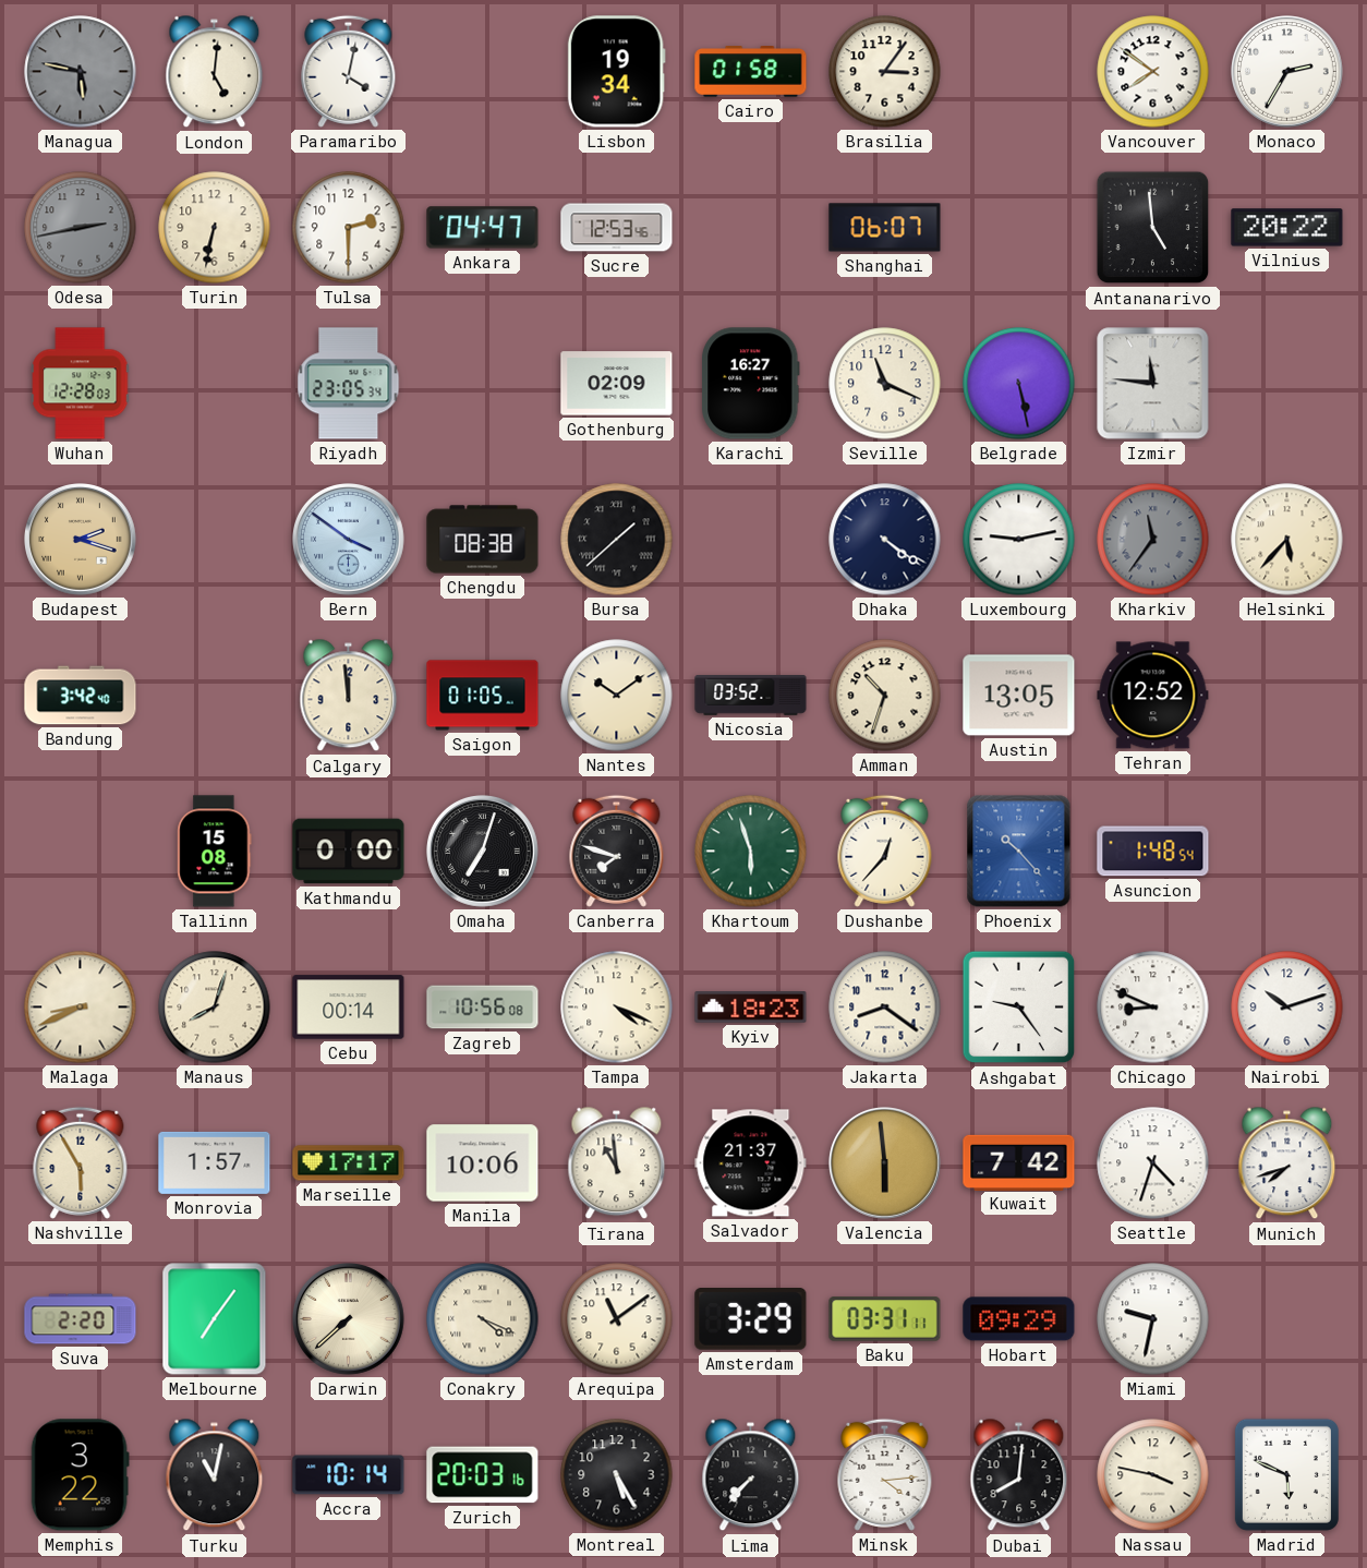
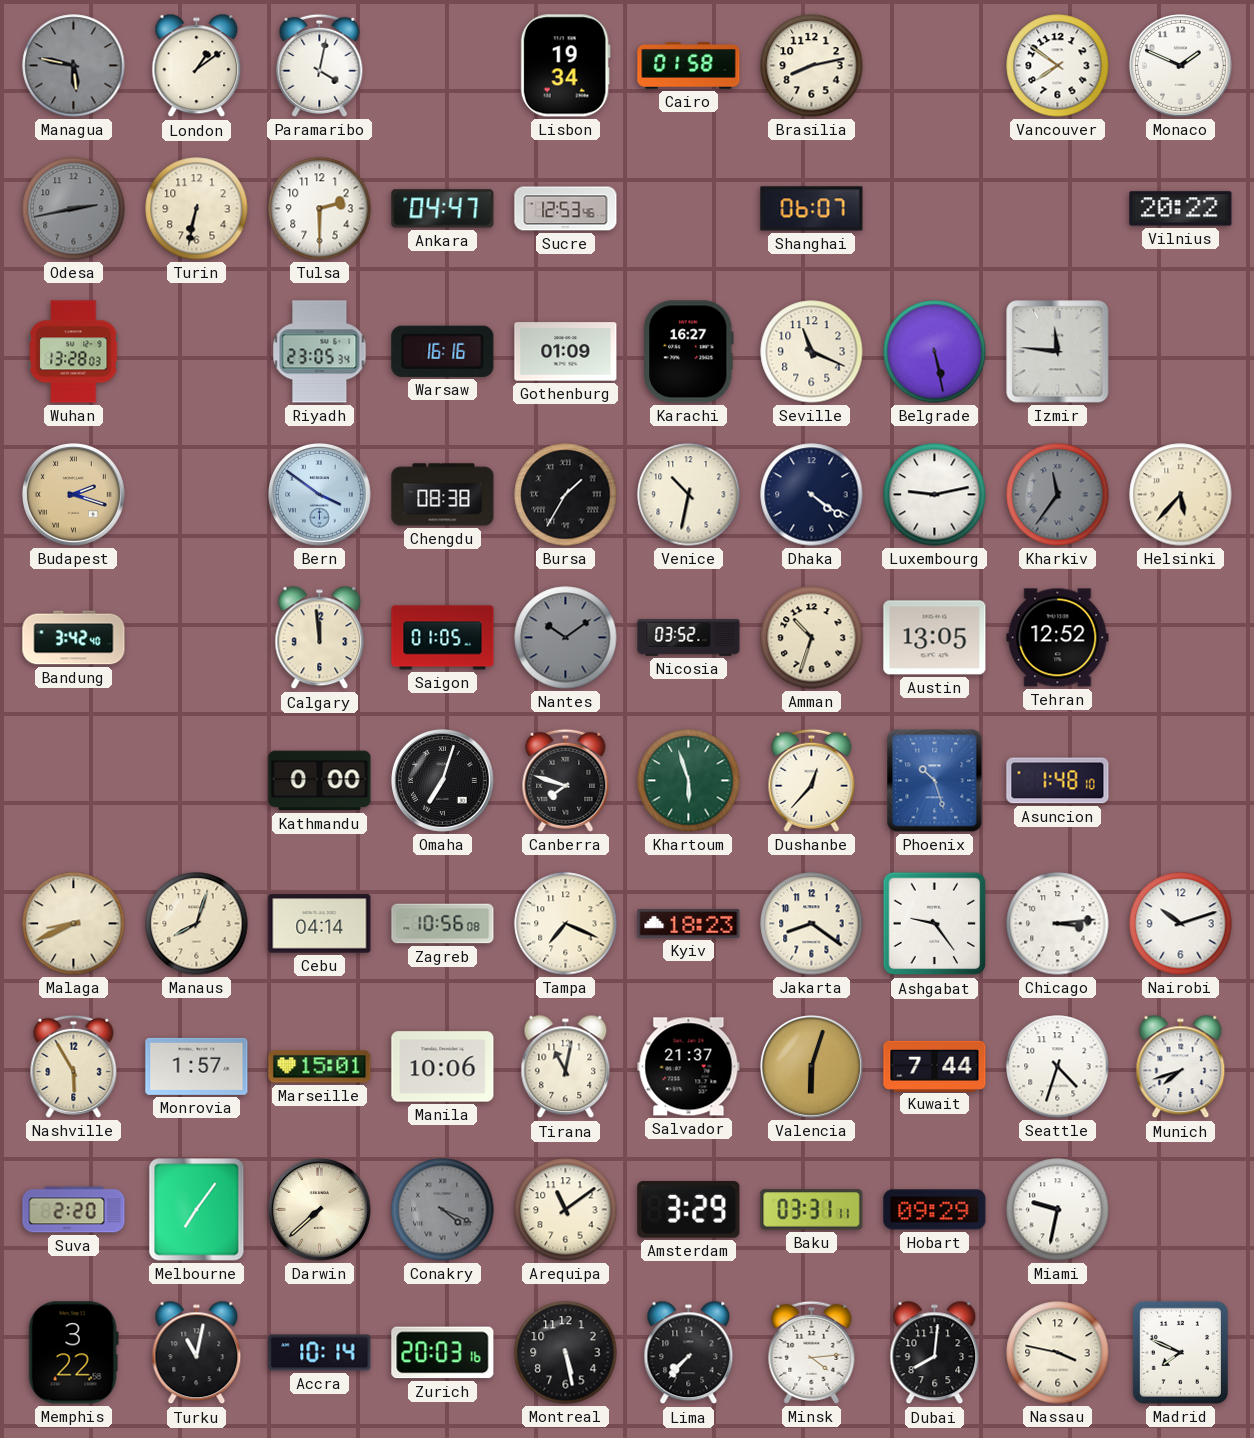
London: 5:01 -> 1:09
Brasilia: 3:06 -> 8:13
Monaco: 2:35 -> 1:49
Antananarivo: 4:59 -> none
Wuhan: 12:28 -> 13:28
Warsaw: none -> 16:16
Gothenburg: 02:09 -> 01:09
Bursa: 1:38 -> 1:35
Venice: none -> 10:32
Nantes dial: cream -> grey
Tallinn: 15:08 -> none
Phoenix: 10:23 -> 10:27
Asuncion: 1:48:54 -> 1:48:10
Cebu: 00:14 -> 04:14
Tampa: 4:19 -> 7:19
Chicago: 8:49 -> 3:14
Marseille: 17:17 -> 15:01
Tirana: 10:59 -> 11:02
Valencia: 5:59 -> 6:03
Kuwait: 7:42 -> 7:44
Conakry dial: cream -> grey
Montreal: 5:25 -> 5:28
Madrid: 5:49 -> 7:49
